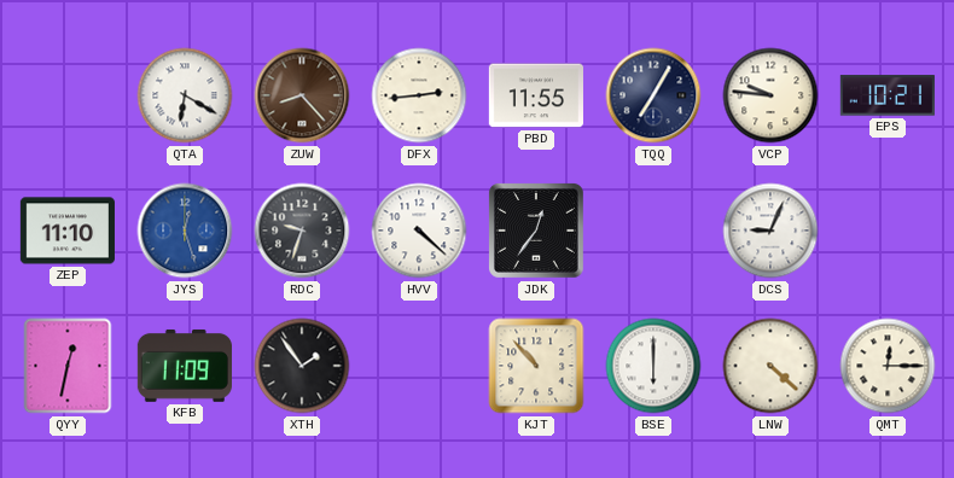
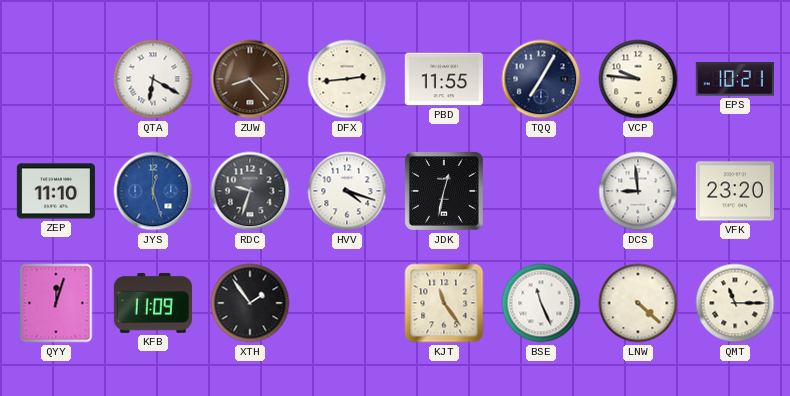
HVV: 4:22 -> 4:18
JDK: 12:36 -> 12:32
DCS: 9:04 -> 8:59
VFK: none -> 23:20
QYY: 12:32 -> 12:03
KJT: 10:53 -> 11:24
BSE: 6:00 -> 11:26
QMT: 12:15 -> 11:15
